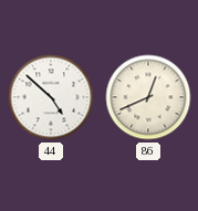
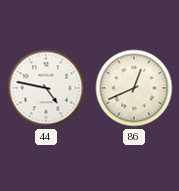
44: 4:52 -> 4:47
